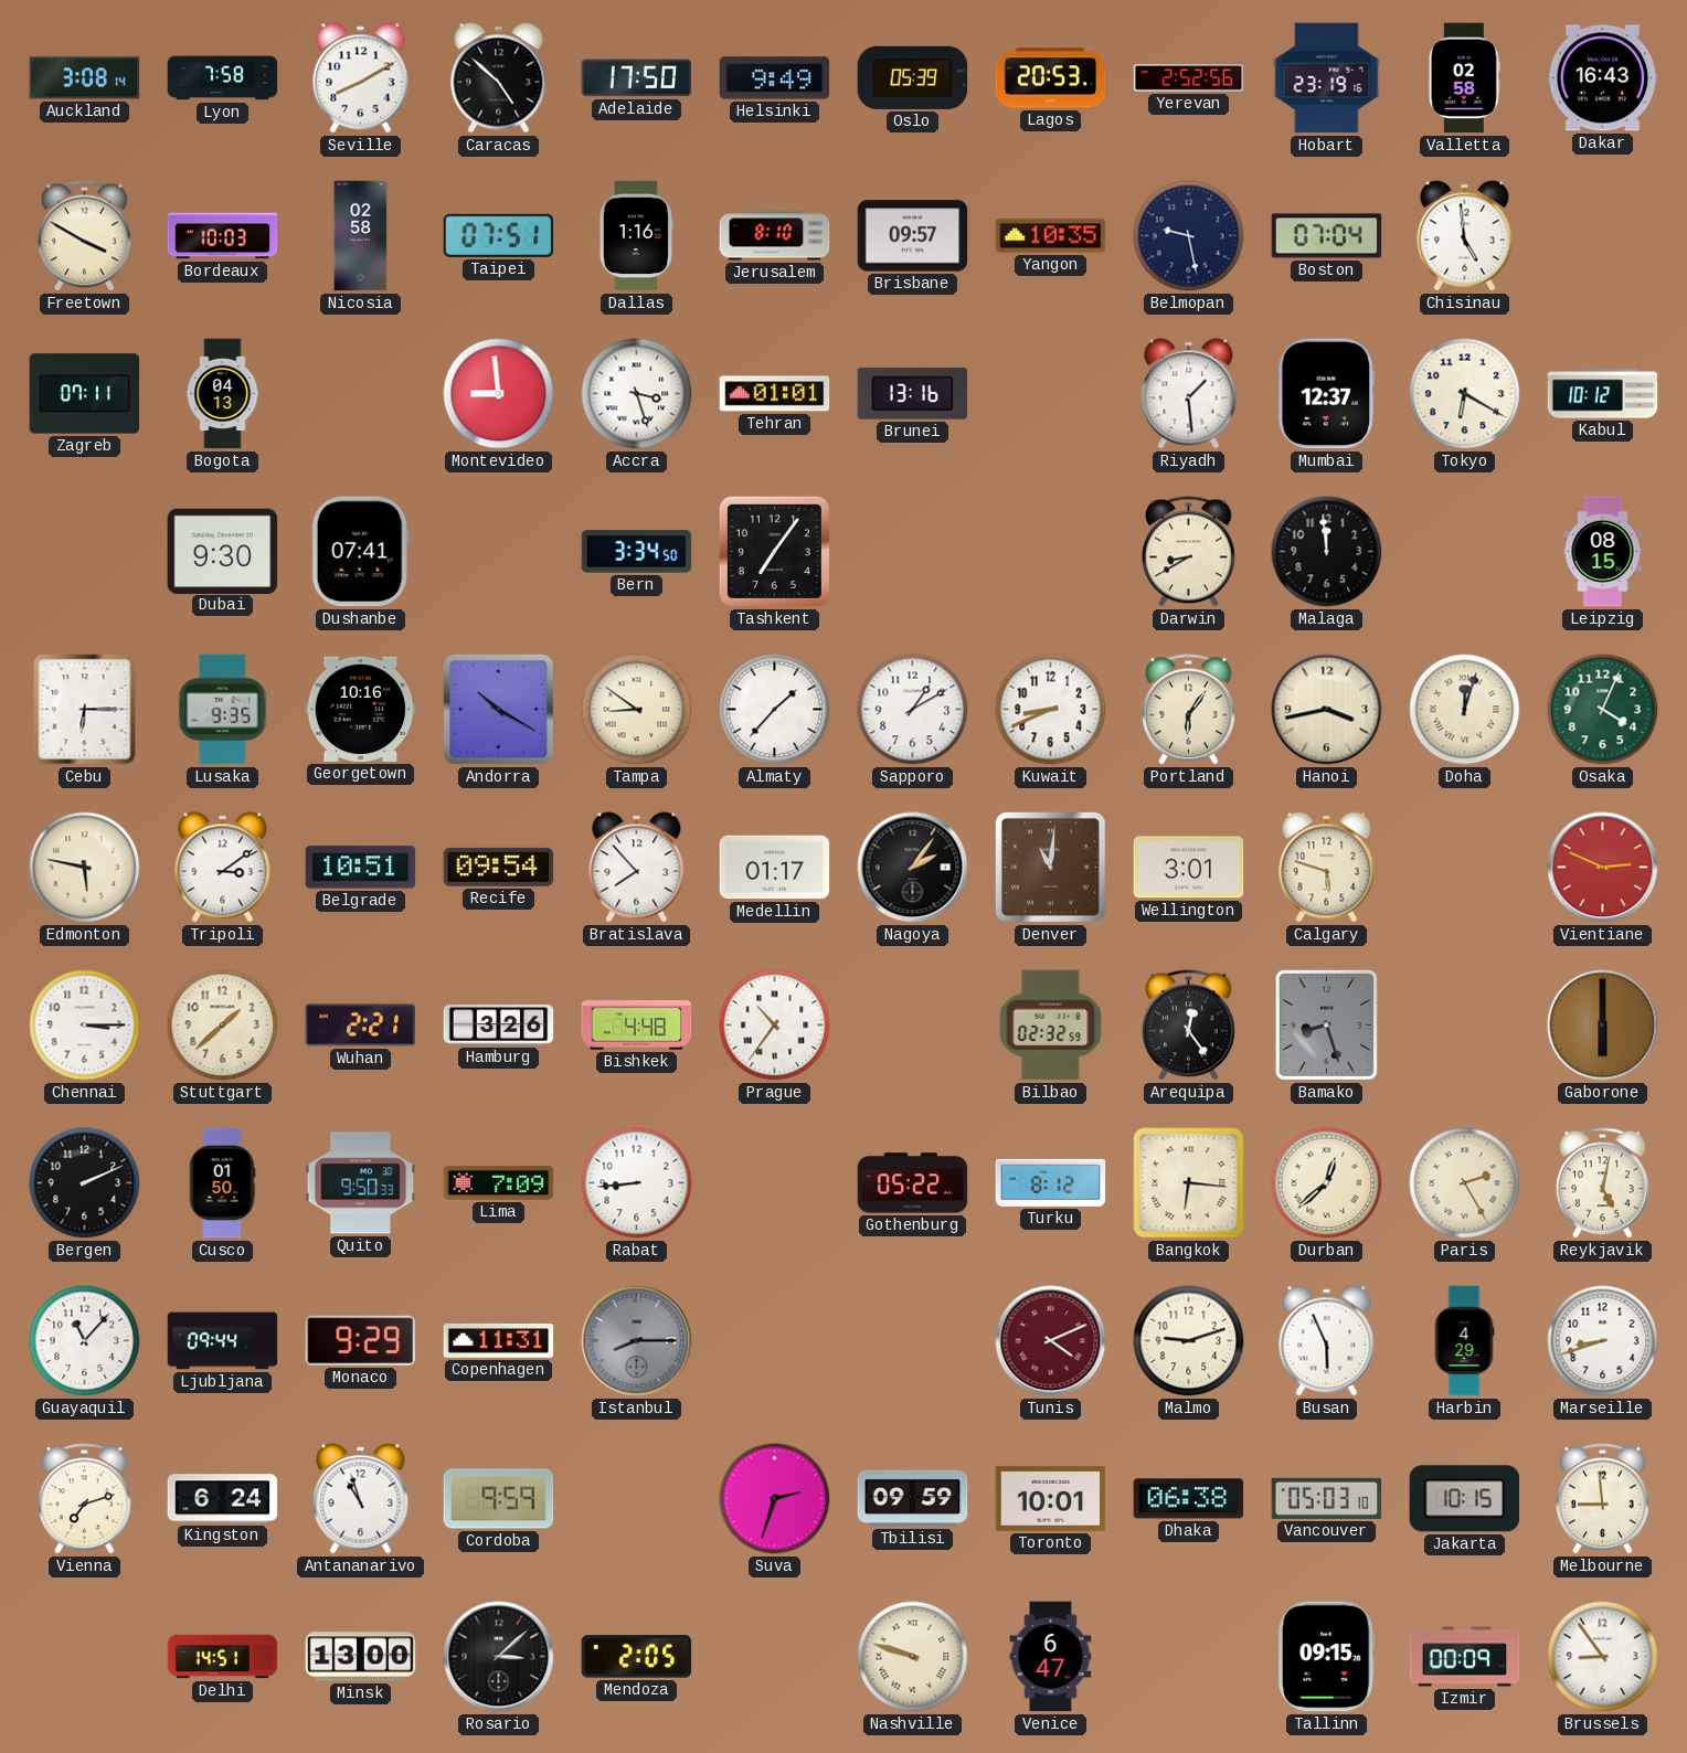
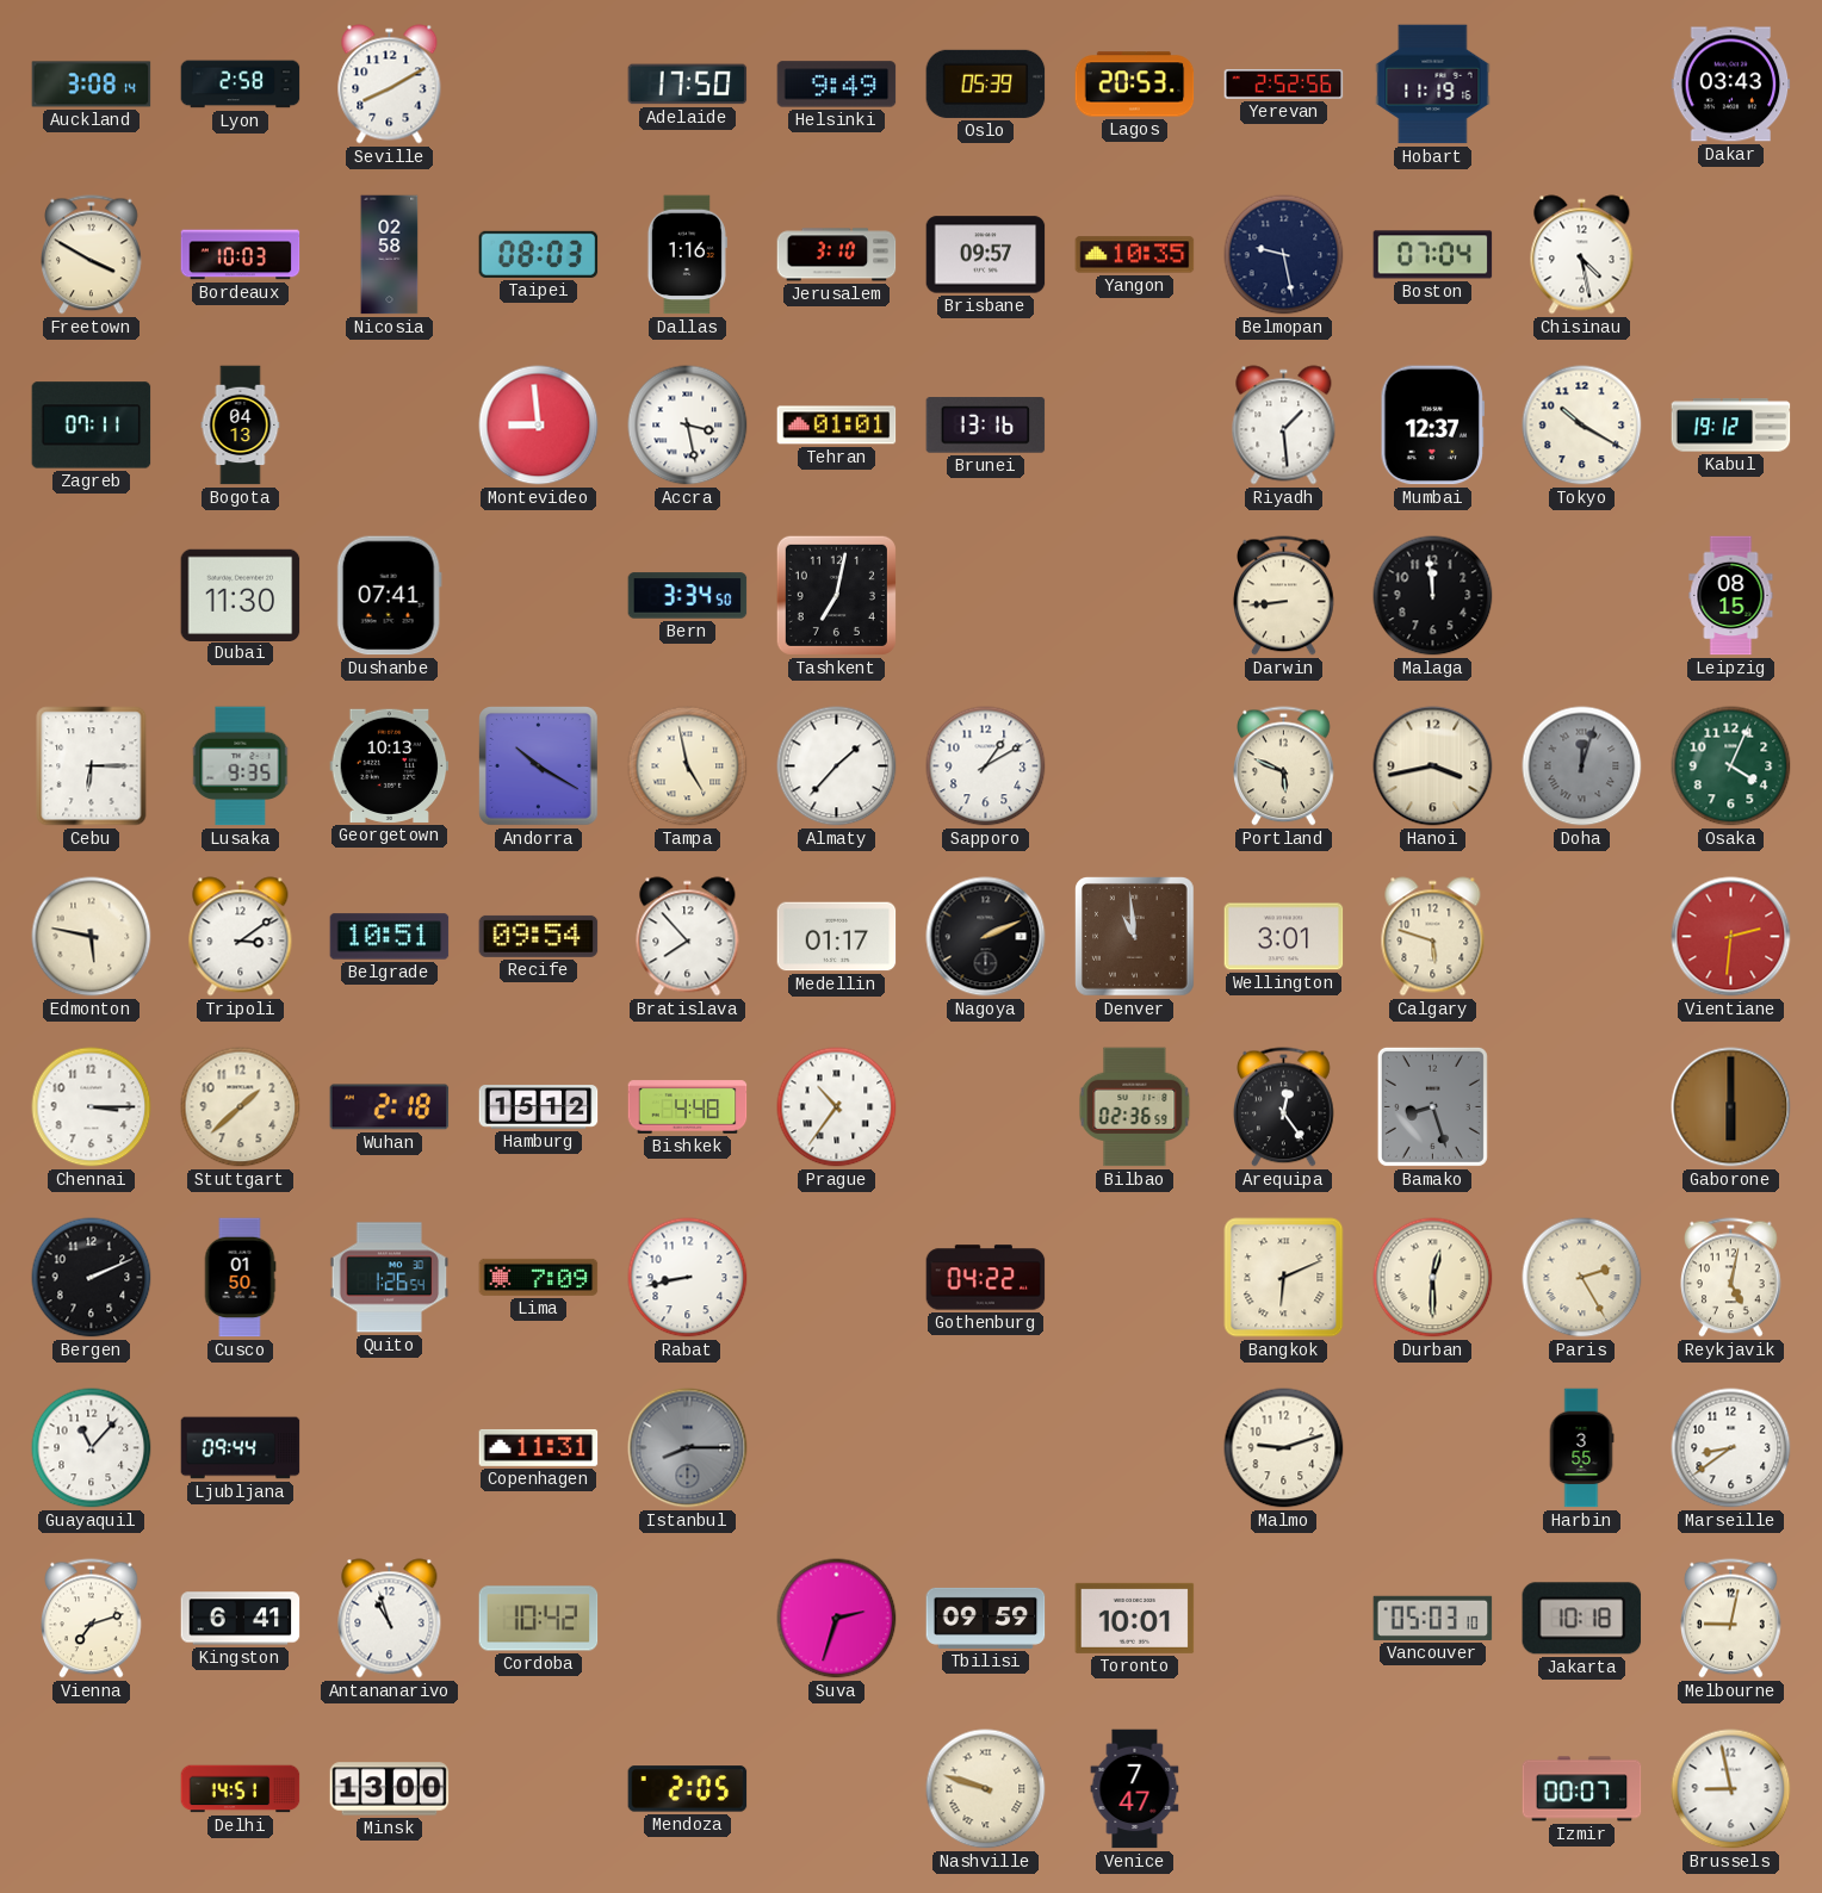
Lyon: 7:58 -> 2:58
Caracas: 4:52 -> none
Hobart: 23:19 -> 11:19
Valletta: 02:58 -> none
Dakar: 16:43 -> 03:43
Taipei: 07:51 -> 08:03
Jerusalem: 8:10 -> 3:10
Chisinau: 4:59 -> 4:28
Accra: 3:27 -> 3:28
Tokyo: 6:20 -> 10:20
Kabul: 10:12 -> 19:12
Dubai: 9:30 -> 11:30
Tashkent: 7:06 -> 7:02
Darwin: 8:40 -> 8:44
Georgetown: 10:16 -> 10:13
Tampa: 8:51 -> 4:58
Kuwait: 8:41 -> none
Portland: 6:06 -> 5:49
Doha dial: cream -> grey
Nagoya: 2:06 -> 2:11
Denver: 11:01 -> 10:59
Vientiane: 2:49 -> 2:31
Wuhan: 2:21 -> 2:18
Hamburg: 3:26 -> 15:12
Bilbao: 02:32 -> 02:36
Quito: 9:50 -> 1:26
Rabat: 8:44 -> 8:43
Gothenburg: 05:22 -> 04:22
Turku: 8:12 -> none
Bangkok: 6:16 -> 6:11
Durban: 12:38 -> 12:30
Monaco: 9:29 -> none
Tunis: 4:11 -> none
Busan: 5:56 -> none
Harbin: 4:29 -> 3:55
Marseille: 8:42 -> 8:39
Kingston: 6:24 -> 6:41
Cordoba: 9:59 -> 10:42
Dhaka: 06:38 -> none
Jakarta: 10:15 -> 10:18
Melbourne: 8:59 -> 9:02
Rosario: 3:08 -> none
Venice: 6:47 -> 7:47
Tallinn: 09:15 -> none
Izmir: 00:09 -> 00:07
Brussels: 8:54 -> 8:58
